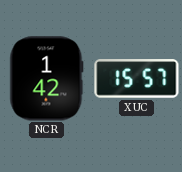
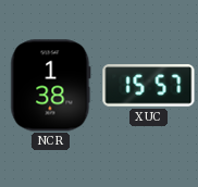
NCR: 1:42 -> 1:38
